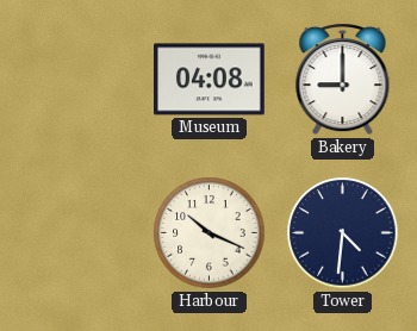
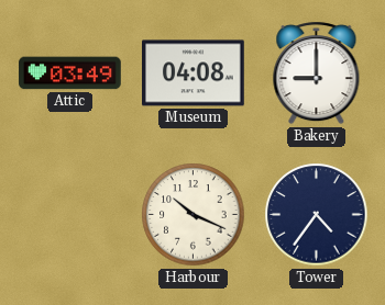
Attic: none -> 03:49
Tower: 4:31 -> 4:36
